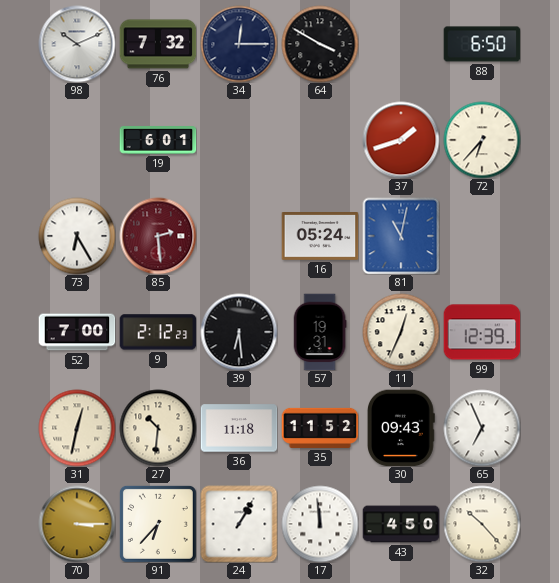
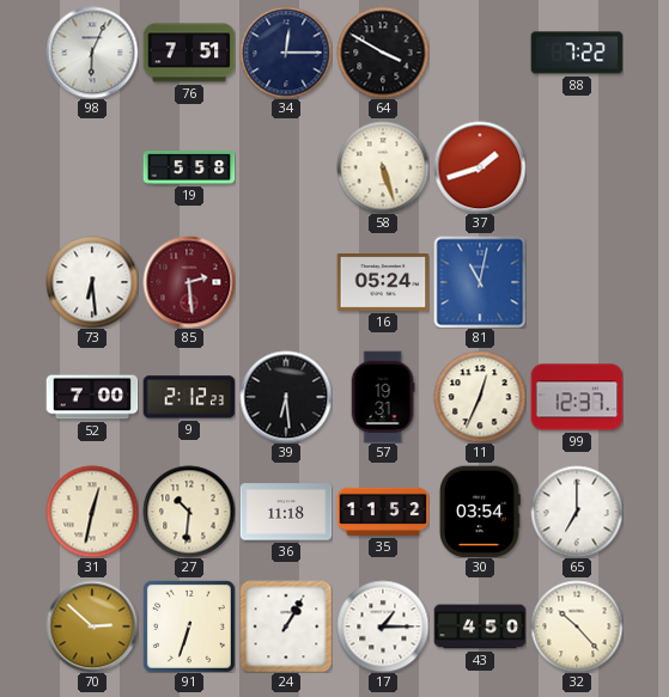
98: 10:11 -> 6:04
76: 7:32 -> 7:51
88: 6:50 -> 7:22
19: 6:01 -> 5:58
58: none -> 5:27
72: 6:37 -> none
73: 6:25 -> 6:29
99: 12:39 -> 12:37
30: 09:43 -> 03:54
65: 6:56 -> 7:00
70: 3:15 -> 2:52
91: 6:37 -> 6:33
17: 11:59 -> 1:15
